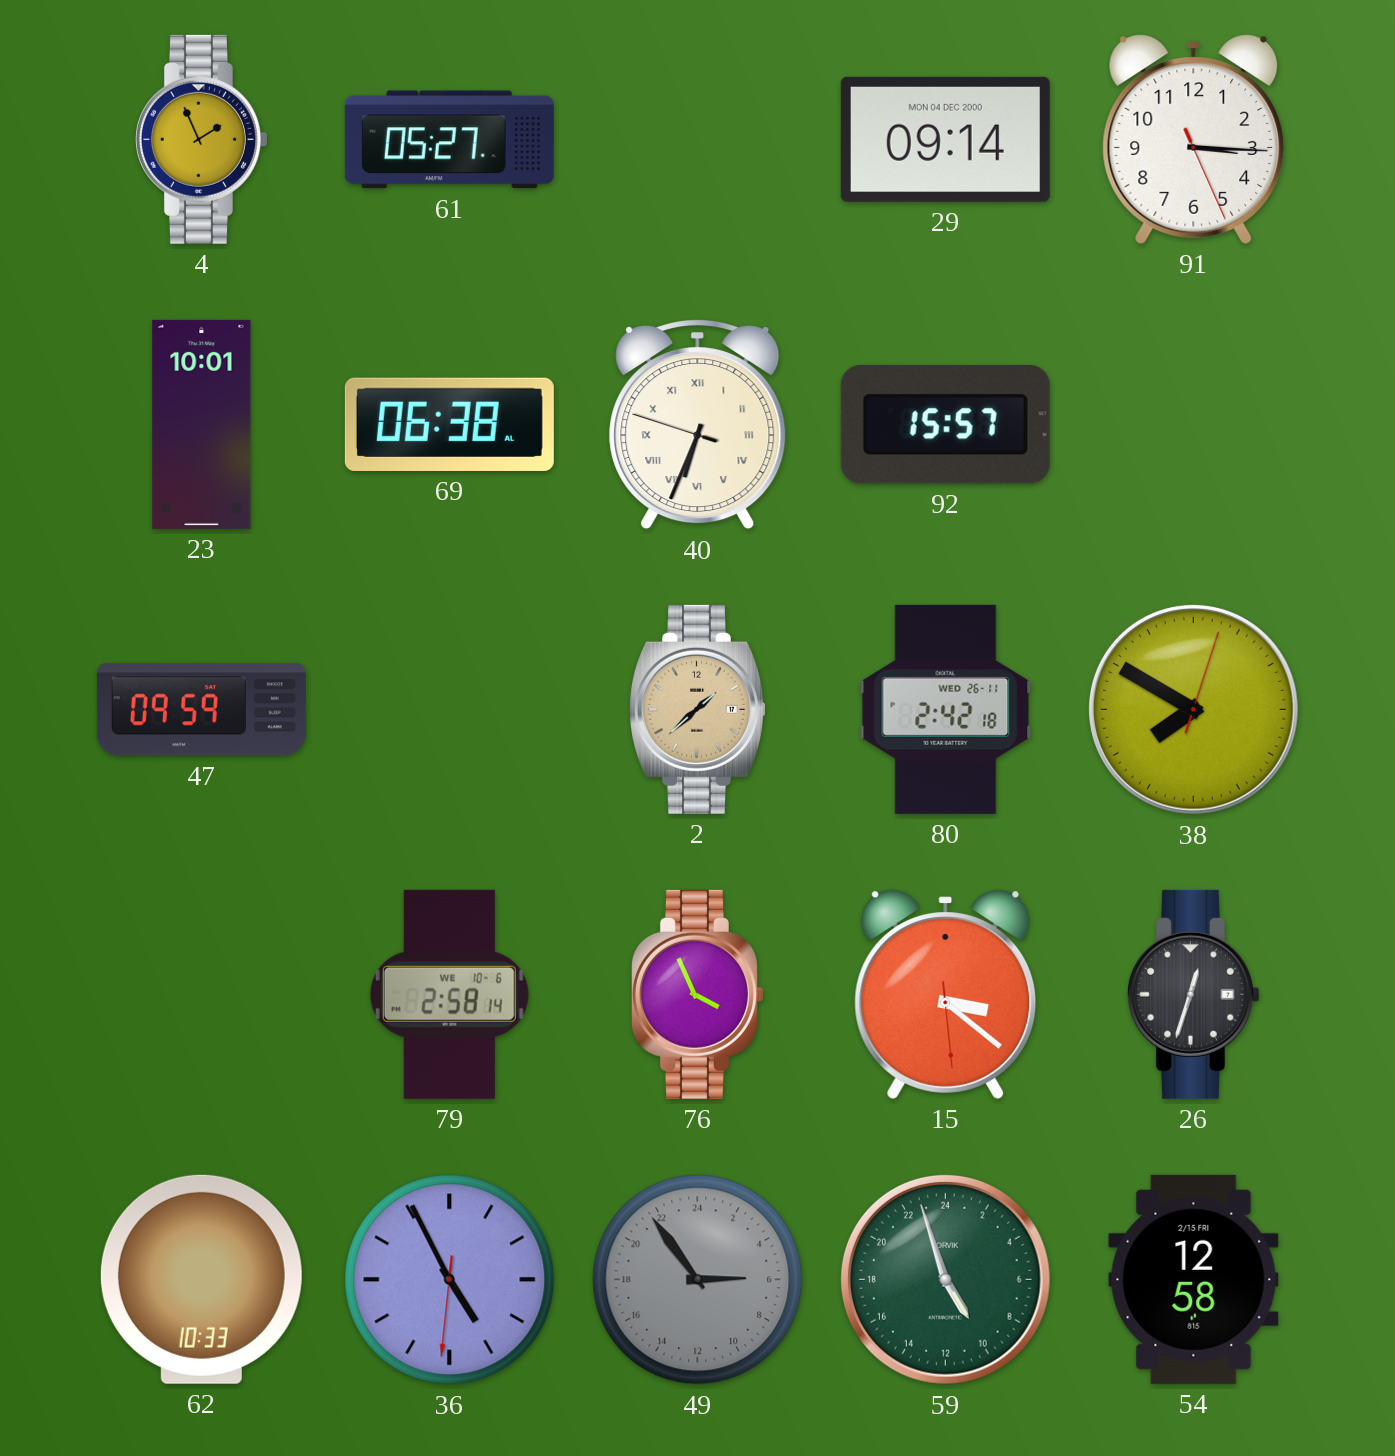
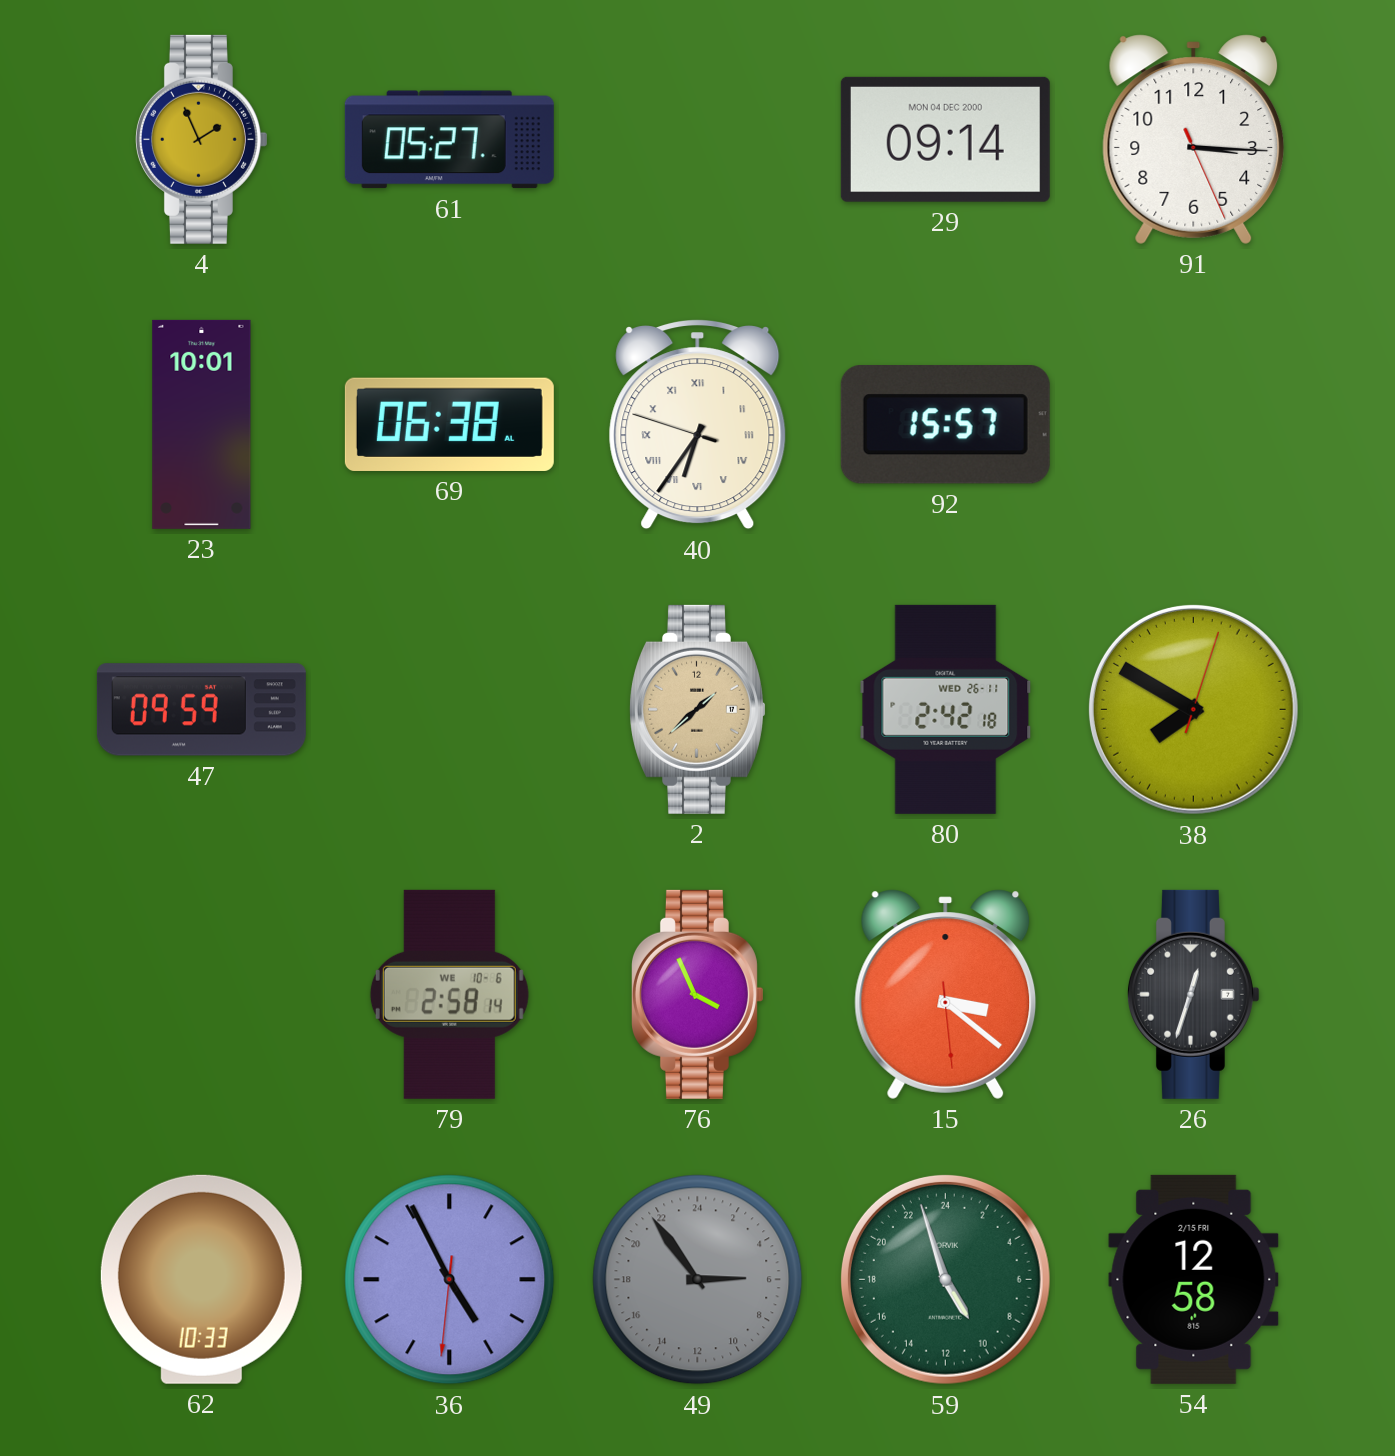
40: 6:33 -> 6:35
